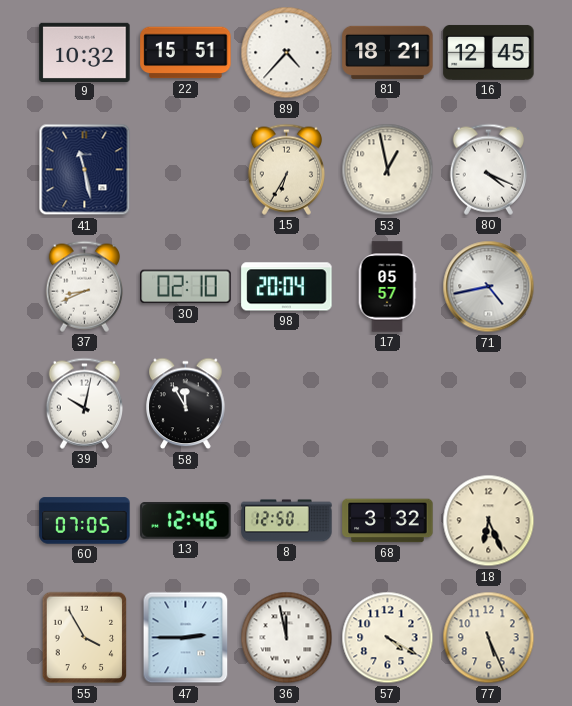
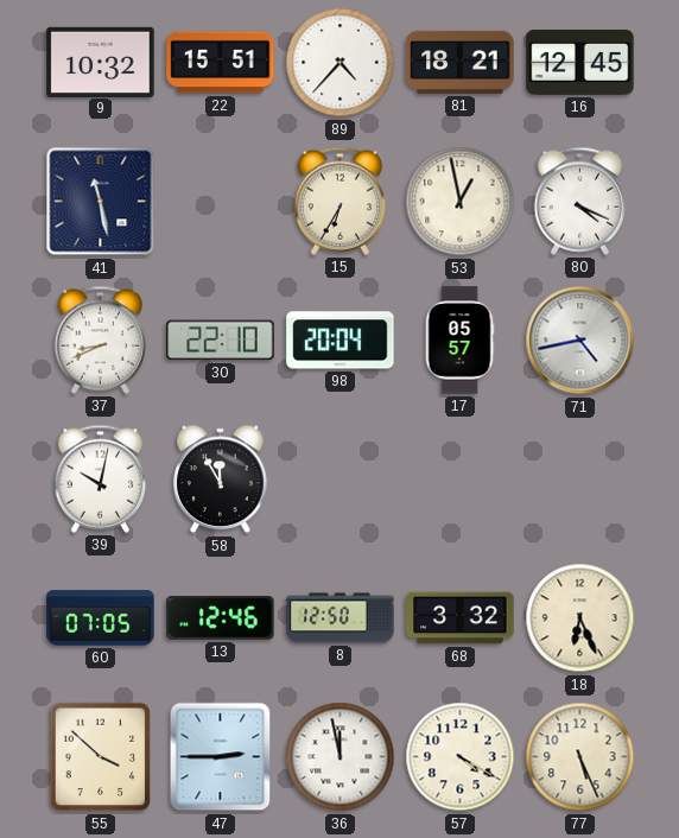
30: 02:10 -> 22:10
55: 3:55 -> 3:52
